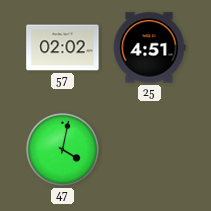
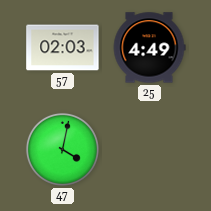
57: 02:02 -> 02:03
25: 4:51 -> 4:49
